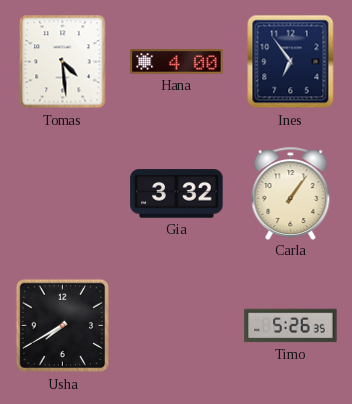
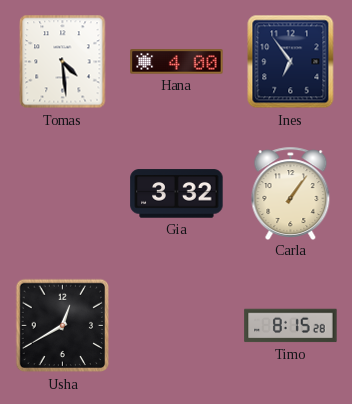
Usha: 7:40 -> 12:40
Timo: 5:26 -> 8:15
